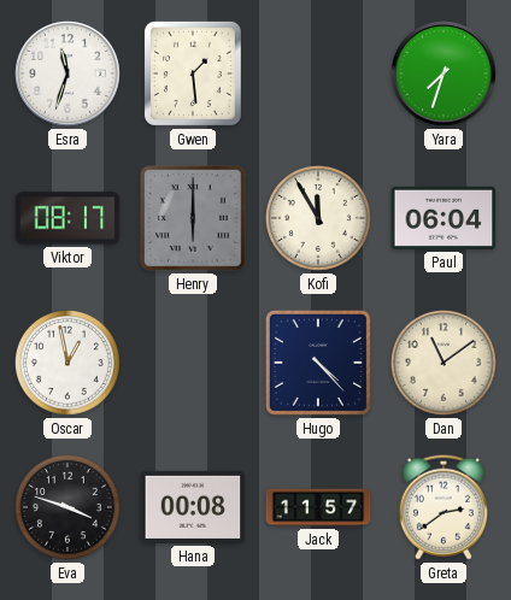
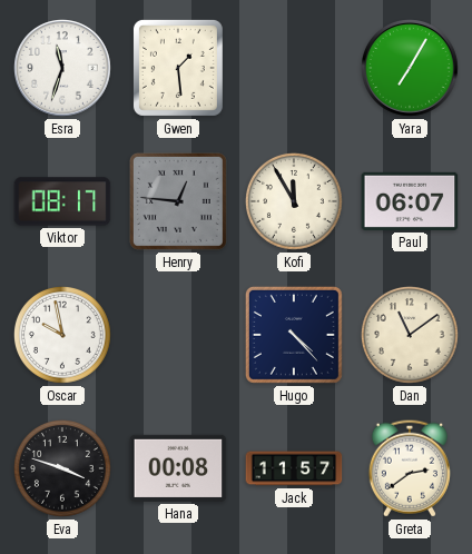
Yara: 7:33 -> 7:05
Henry: 6:00 -> 12:46
Paul: 06:04 -> 06:07
Oscar: 12:58 -> 9:58
